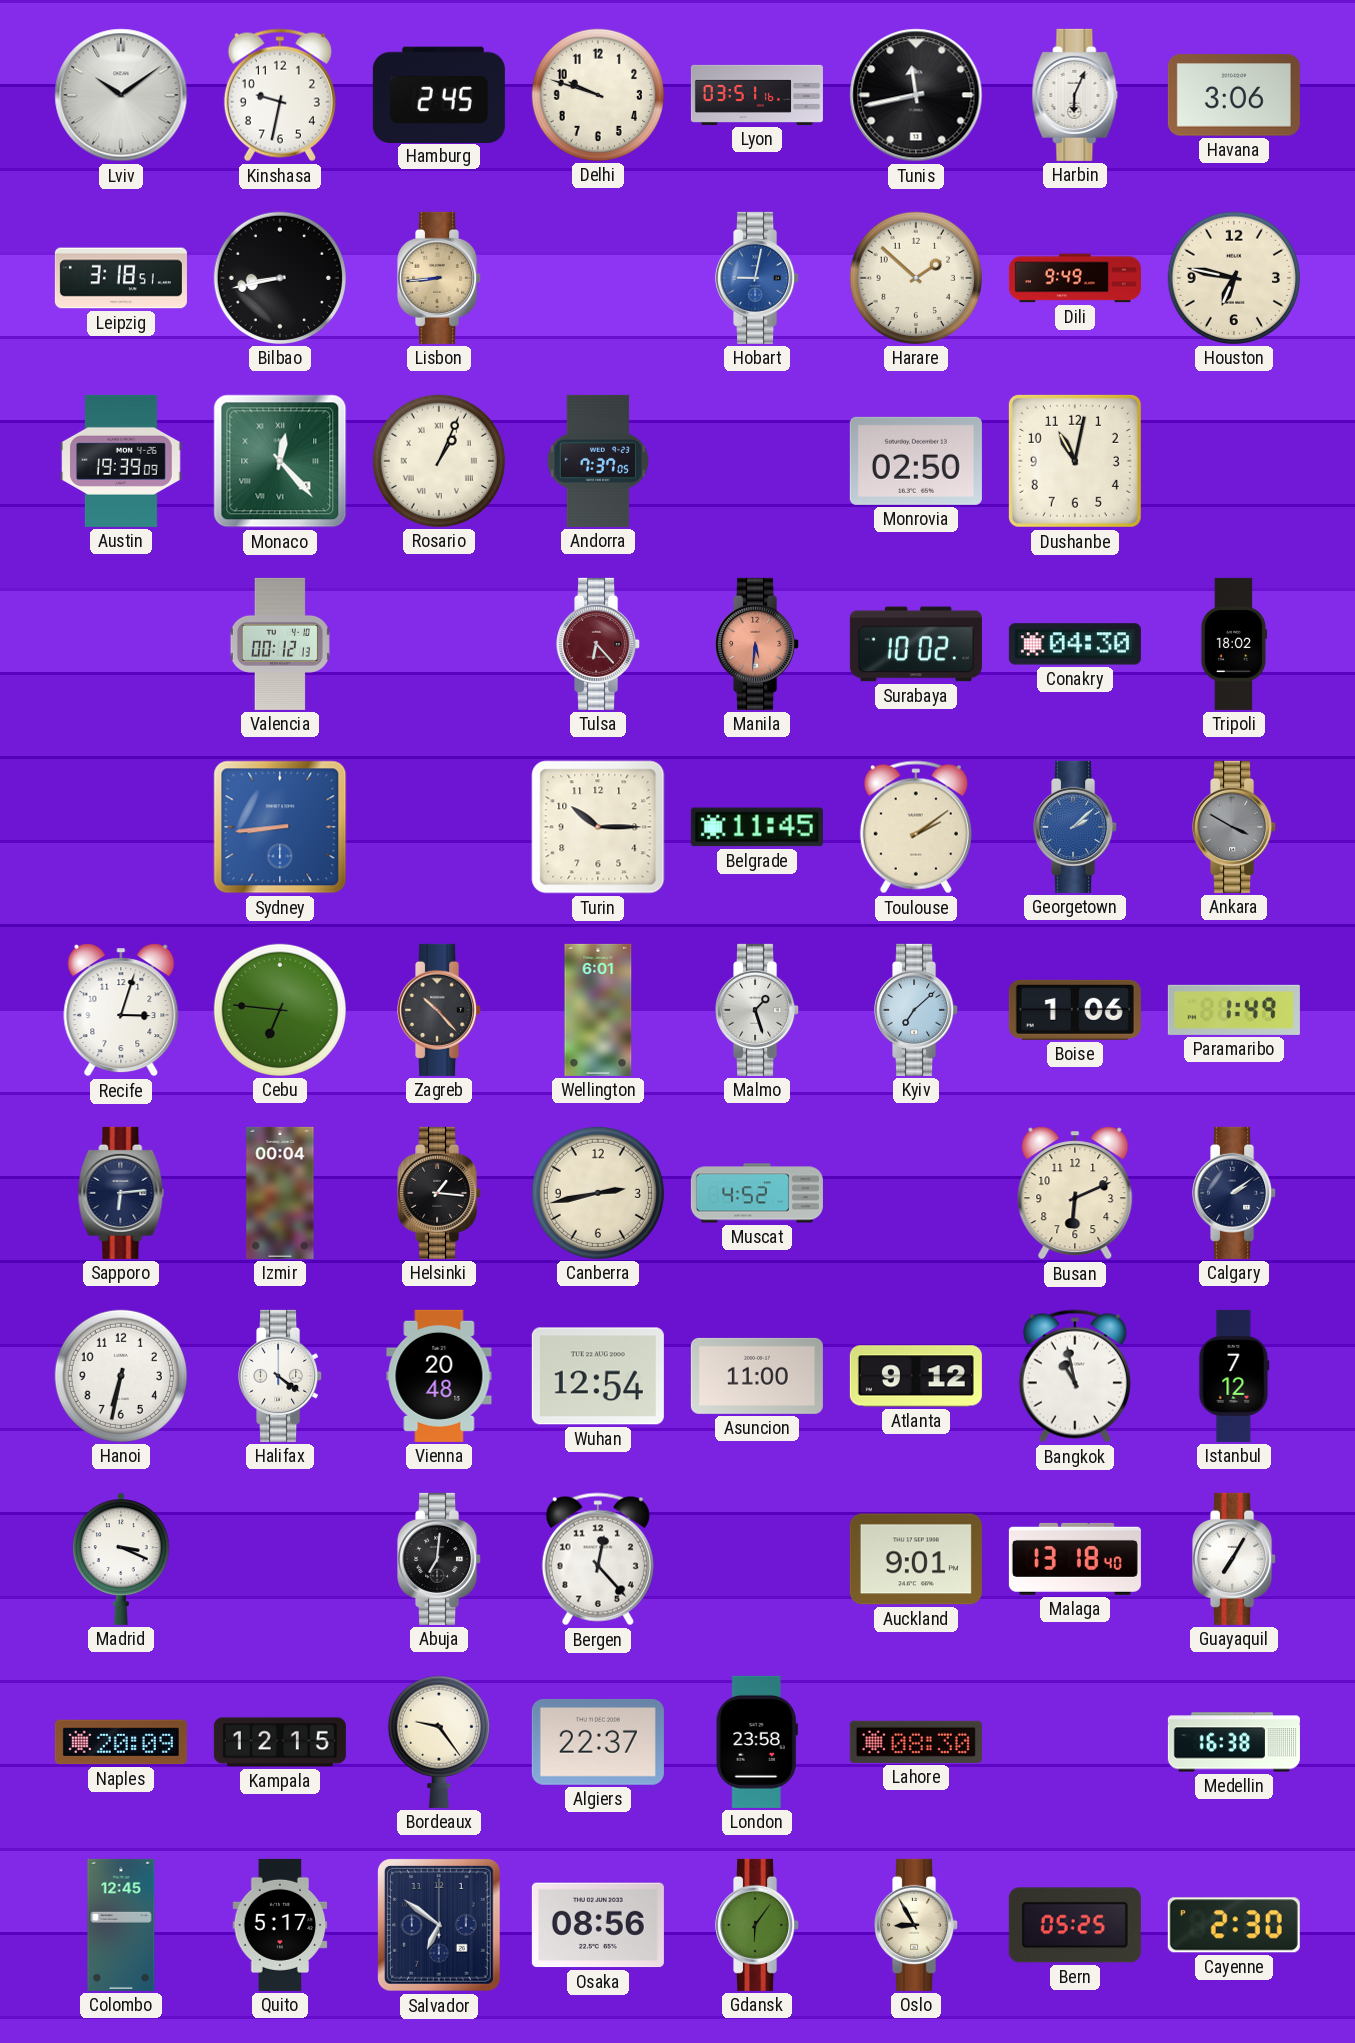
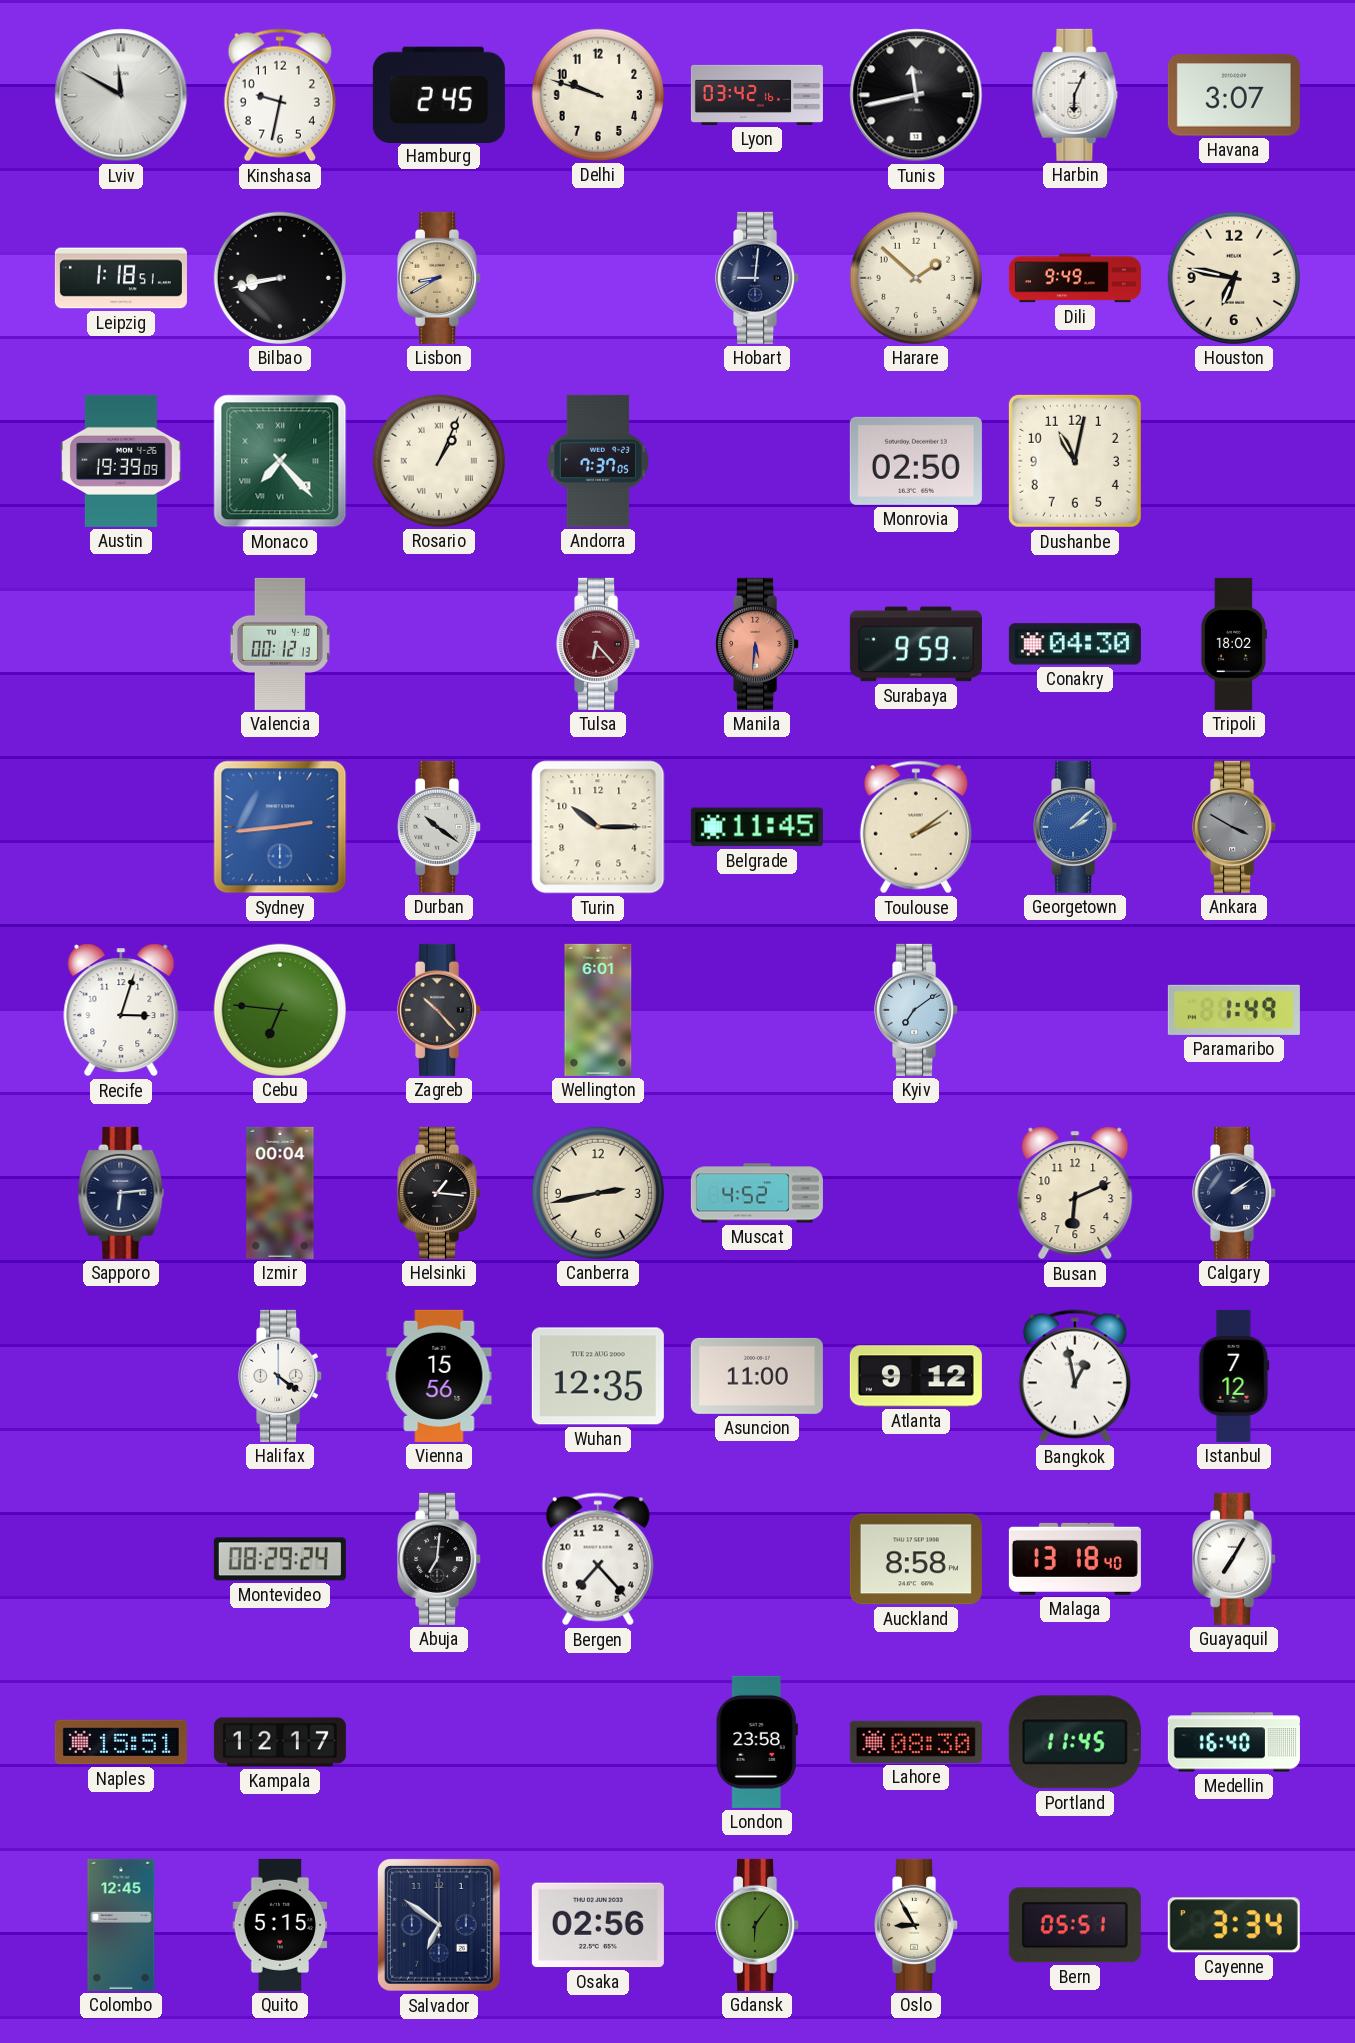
Lviv: 10:09 -> 11:50
Lyon: 03:51 -> 03:42
Havana: 3:06 -> 3:07
Leipzig: 3:18 -> 1:18
Lisbon: 8:44 -> 8:40
Hobart: 9:02 -> 9:01
Hobart dial: blue -> navy
Monaco: 12:23 -> 7:23
Surabaya: 10:02 -> 9:59
Sydney: 8:44 -> 2:44
Durban: none -> 10:21
Malmo: 1:27 -> none
Kyiv: 7:08 -> 7:09
Boise: 1:06 -> none
Hanoi: 6:32 -> none
Vienna: 20:48 -> 15:56
Wuhan: 12:54 -> 12:35
Bangkok: 10:58 -> 12:58
Madrid: 3:19 -> none
Montevideo: none -> 08:29
Bergen: 12:23 -> 7:23
Auckland: 9:01 -> 8:58
Naples: 20:09 -> 15:51
Kampala: 12:15 -> 12:17
Bordeaux: 9:24 -> none
Algiers: 22:37 -> none
Portland: none -> 11:45
Medellin: 16:38 -> 16:40
Quito: 5:17 -> 5:15
Osaka: 08:56 -> 02:56
Bern: 05:25 -> 05:51
Cayenne: 2:30 -> 3:34
